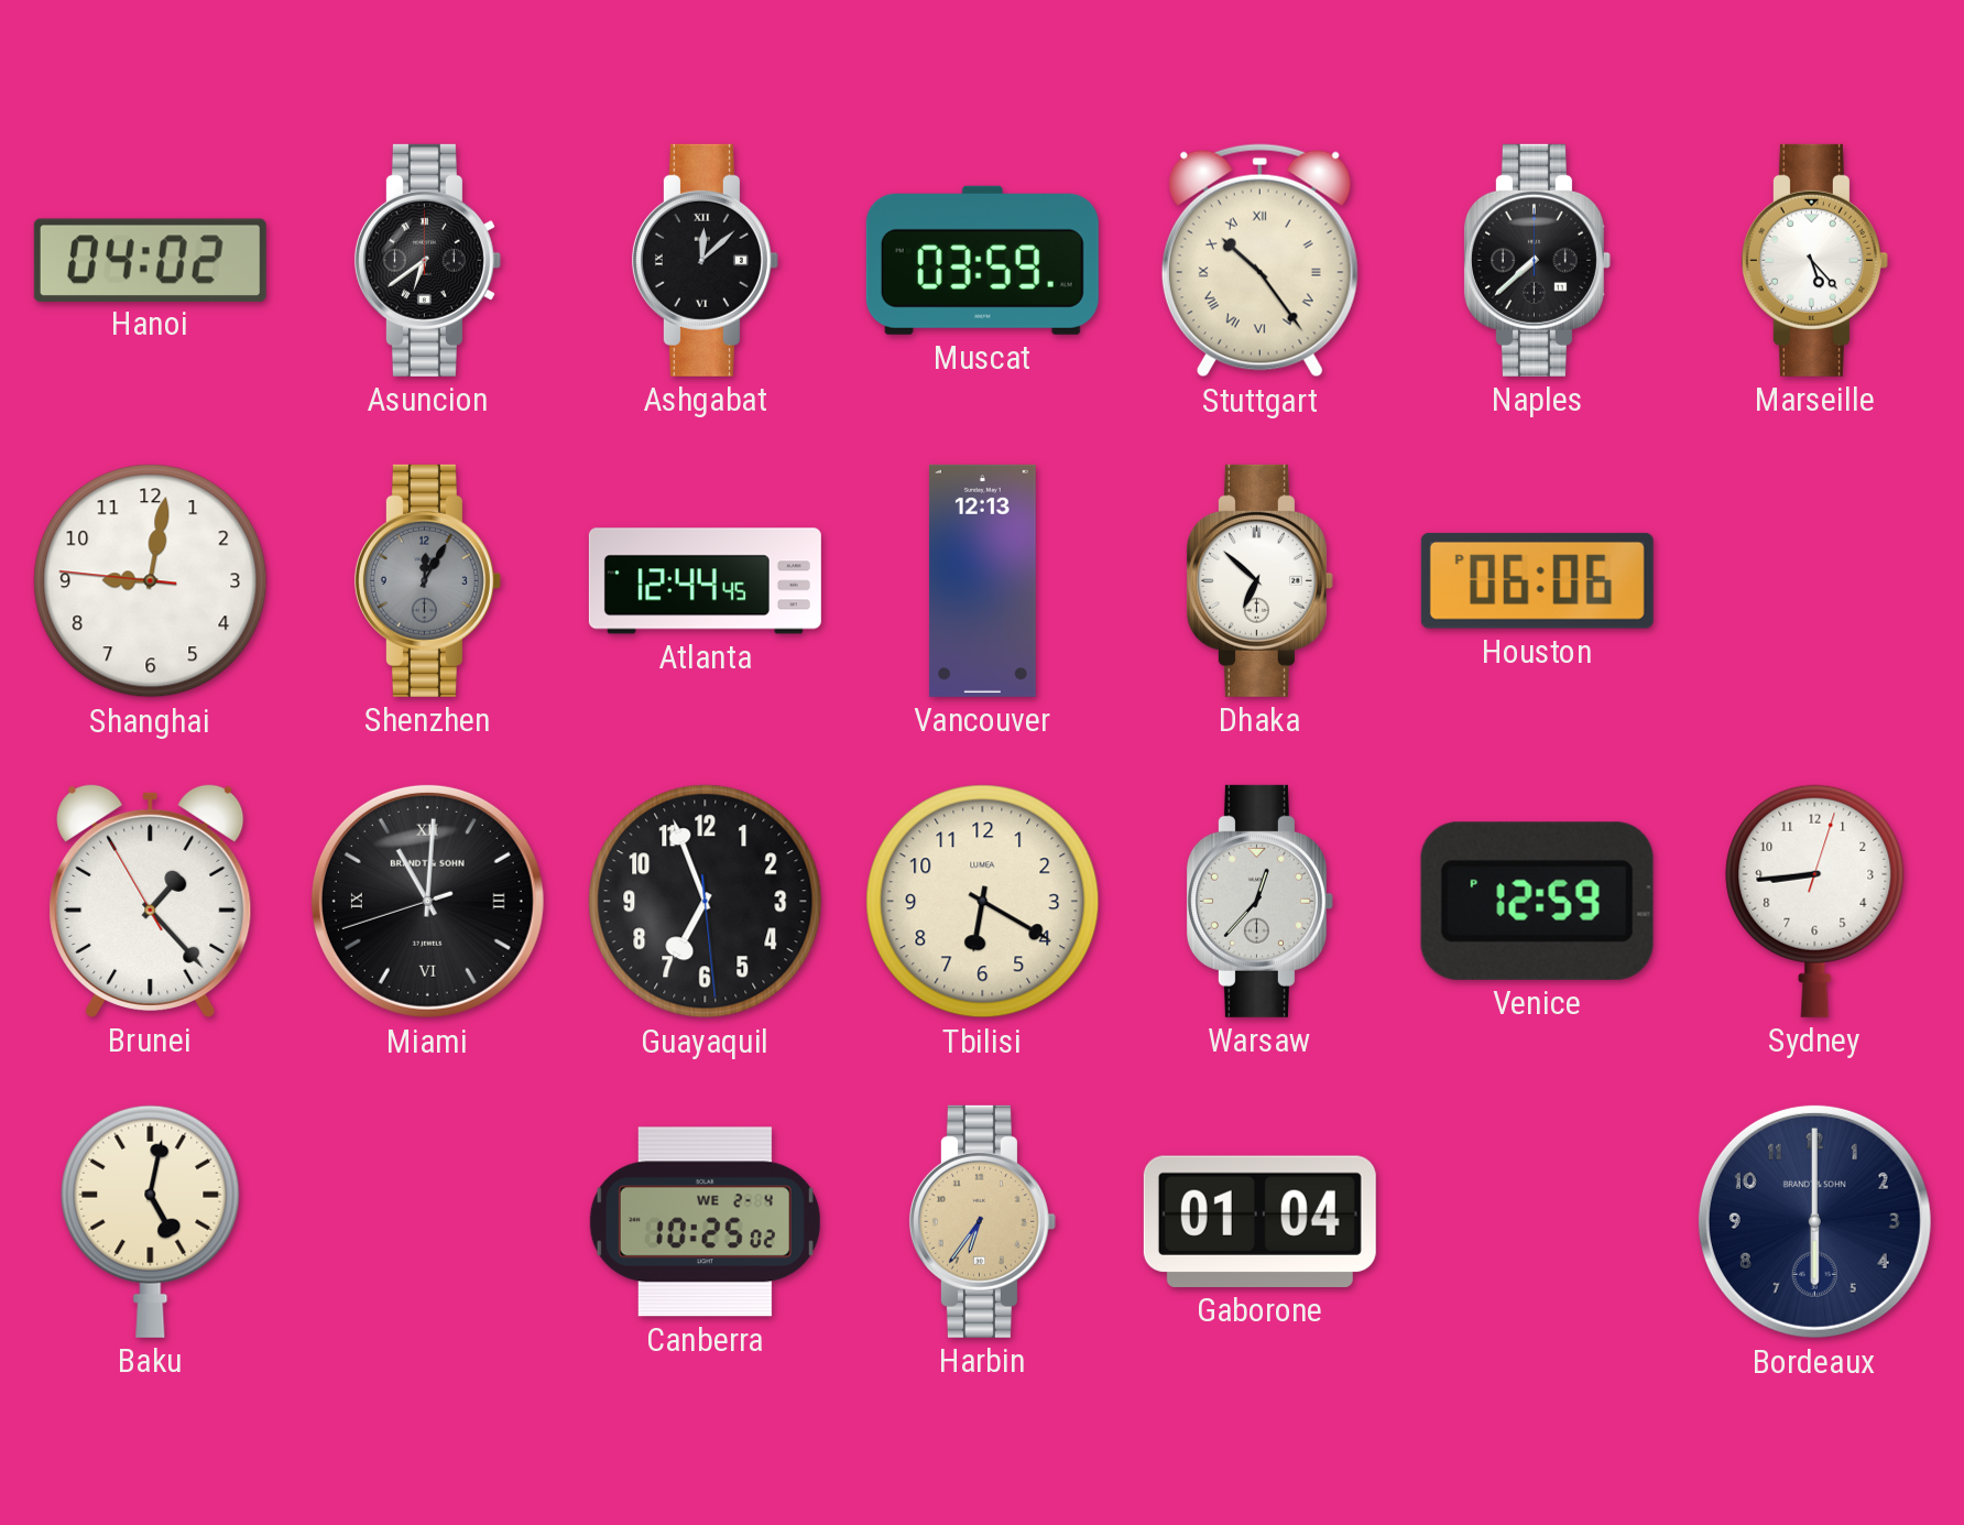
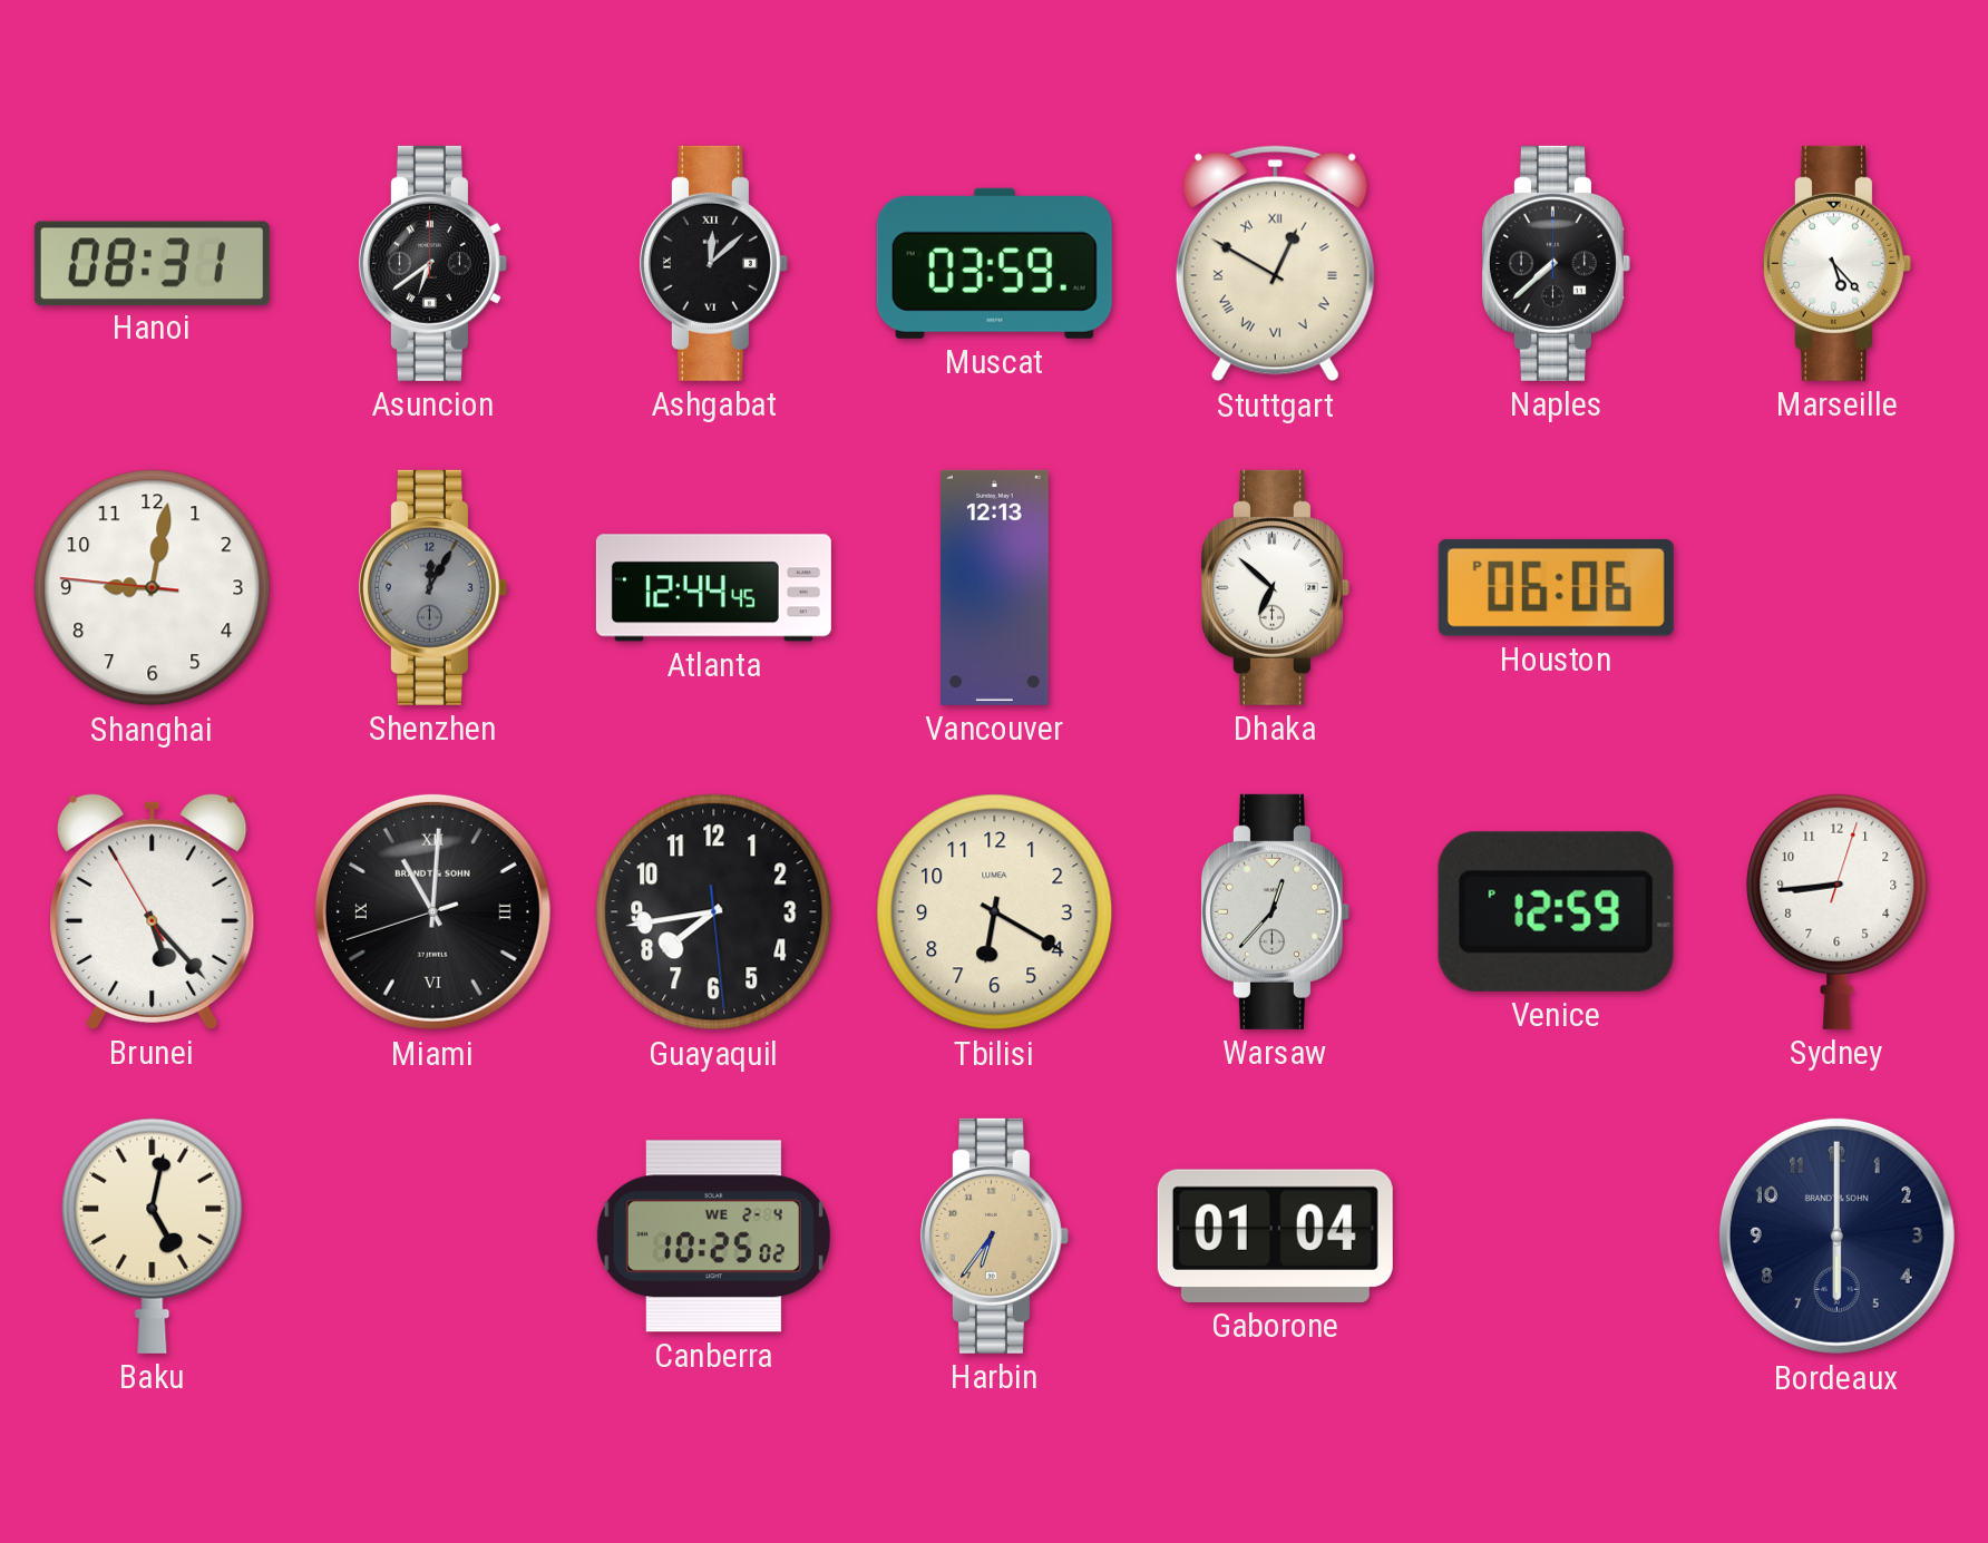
Hanoi: 04:02 -> 08:31
Stuttgart: 10:24 -> 12:50
Brunei: 1:22 -> 5:22
Guayaquil: 6:56 -> 7:43
